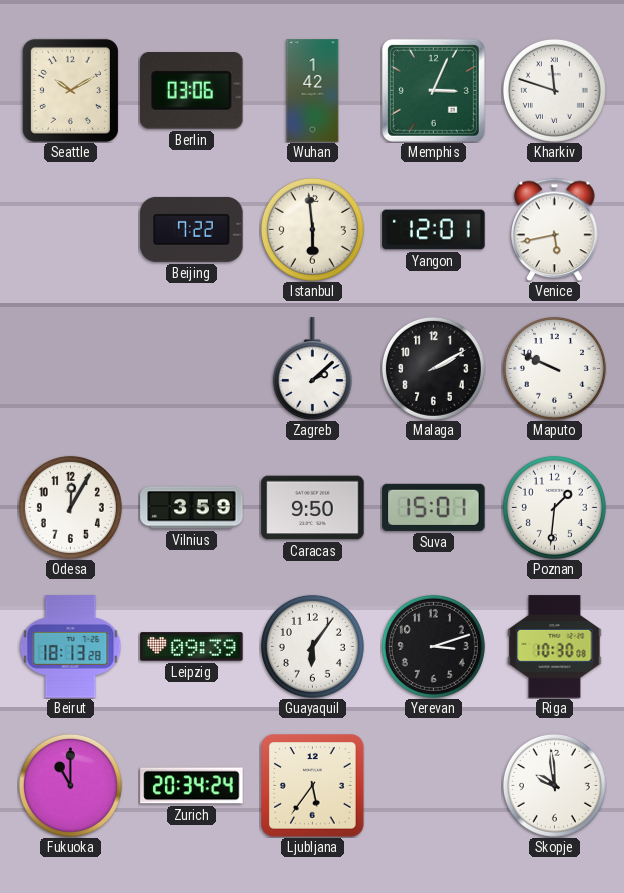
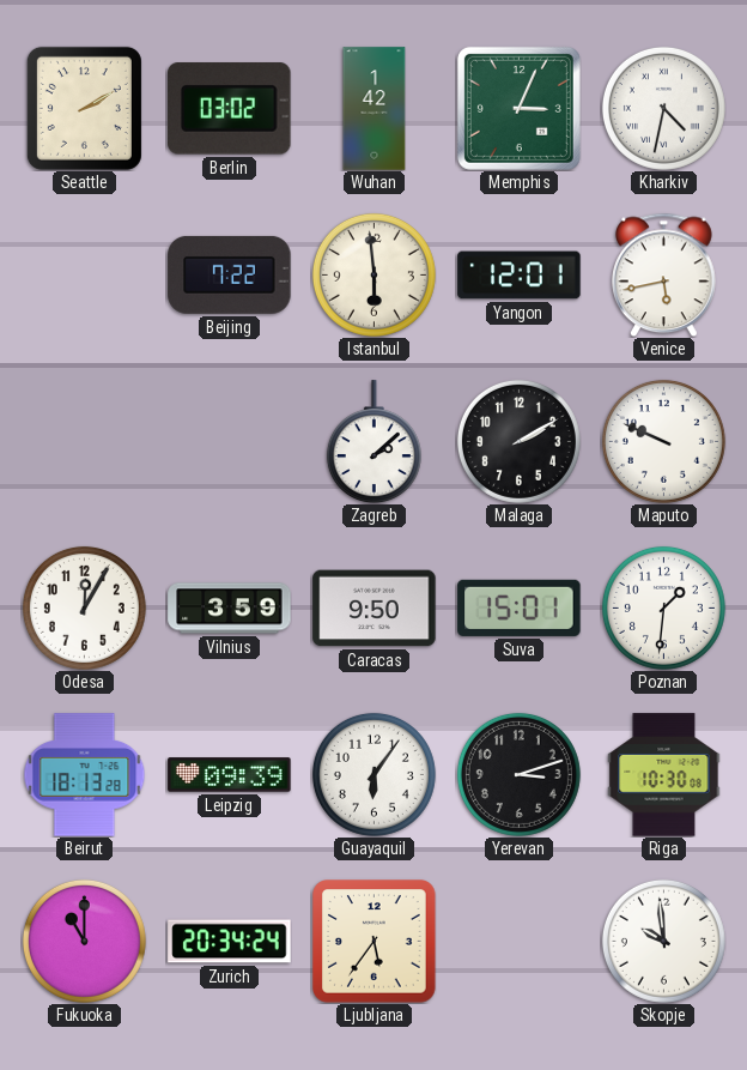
Seattle: 10:10 -> 2:10
Berlin: 03:06 -> 03:02
Kharkiv: 11:48 -> 4:32
